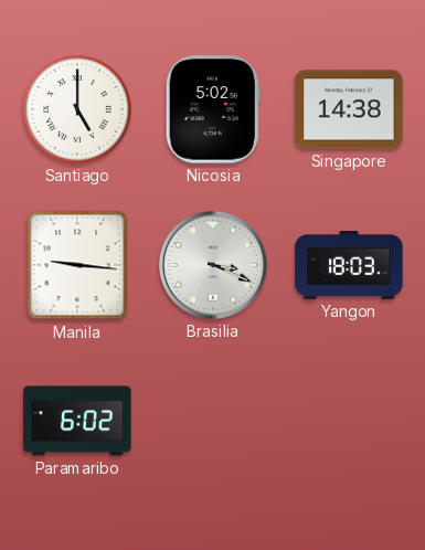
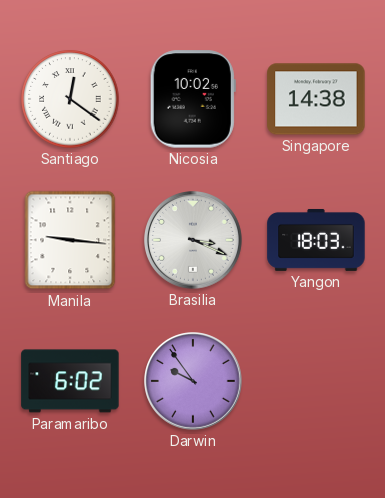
Santiago: 5:00 -> 12:21
Nicosia: 5:02 -> 10:02
Darwin: none -> 9:54
